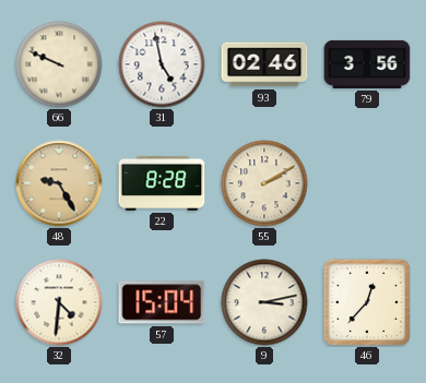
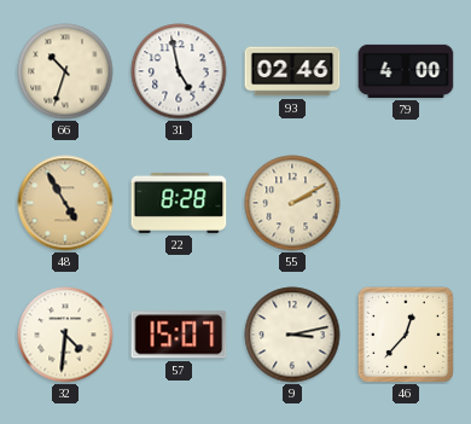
66: 9:49 -> 10:33
79: 3:56 -> 4:00
48: 9:25 -> 4:55
57: 15:04 -> 15:07
